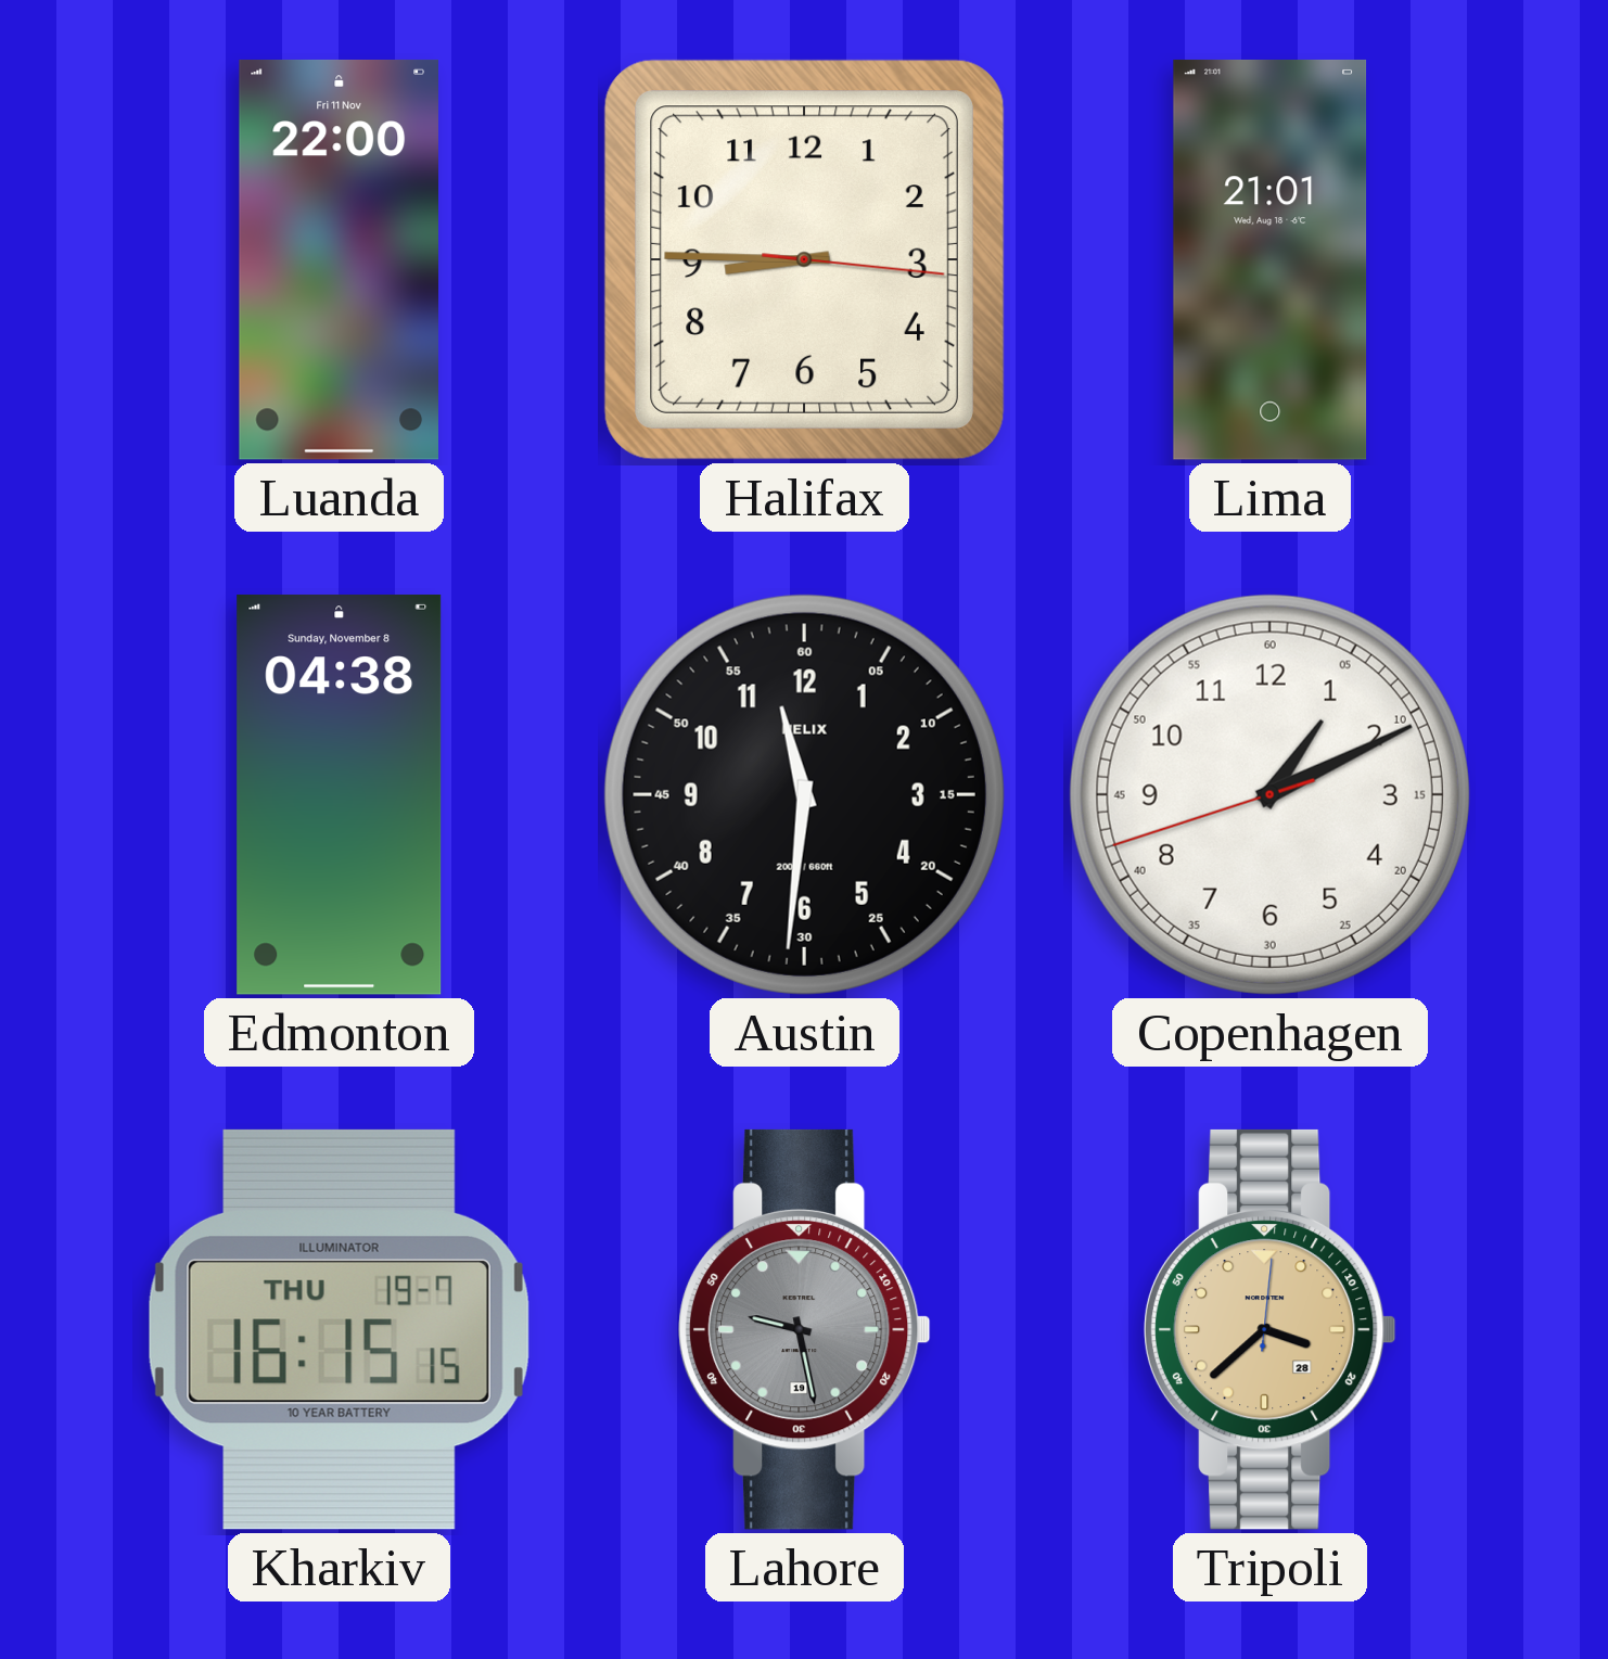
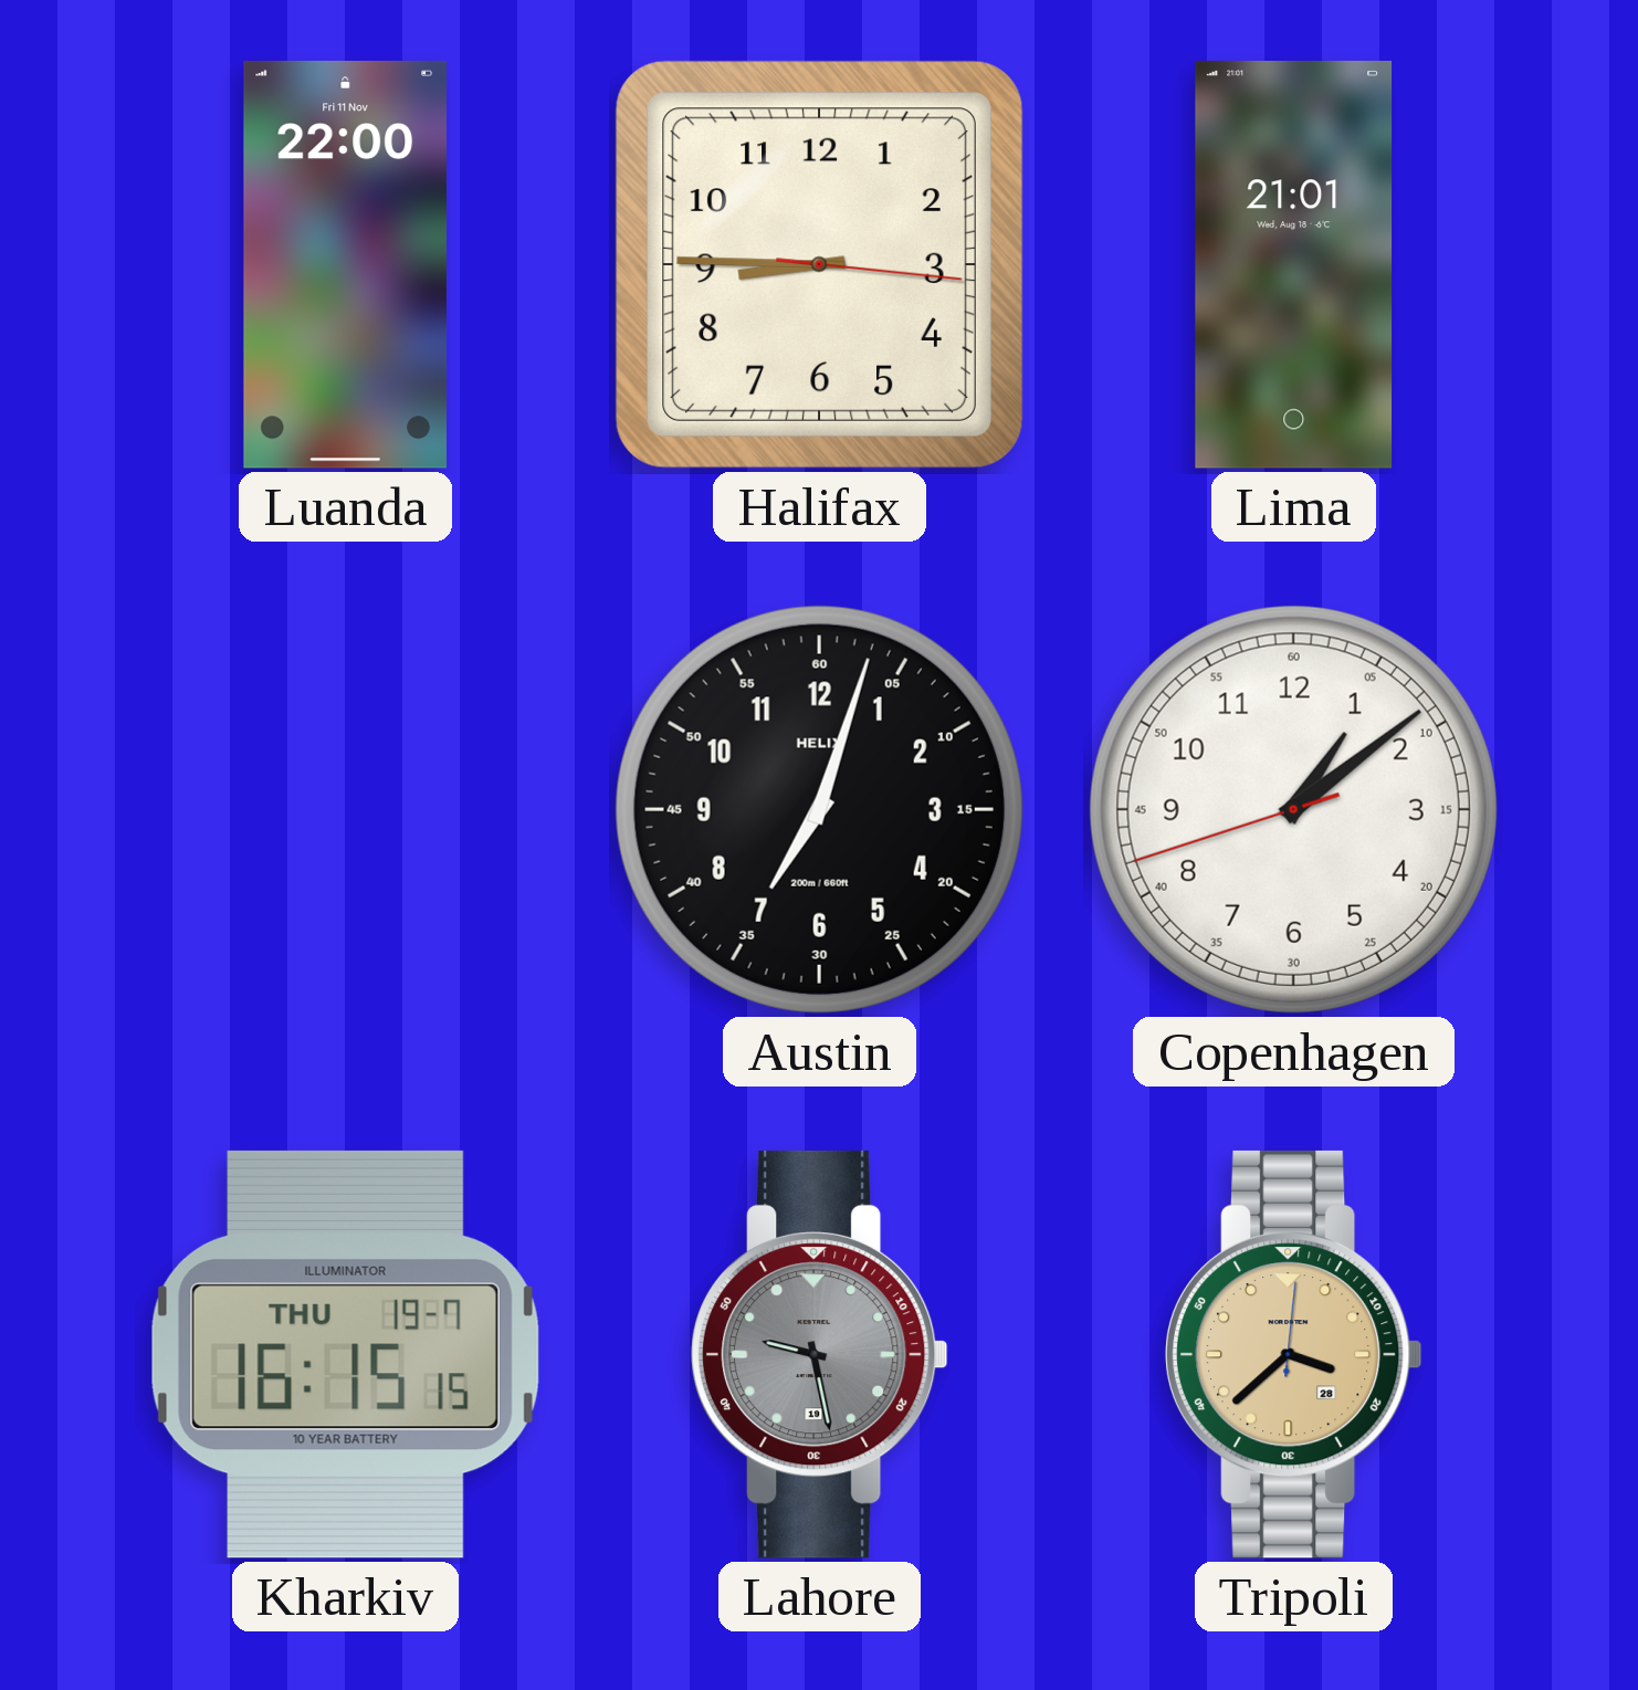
Edmonton: 04:38 -> none
Austin: 11:31 -> 7:03
Copenhagen: 1:10 -> 1:08
